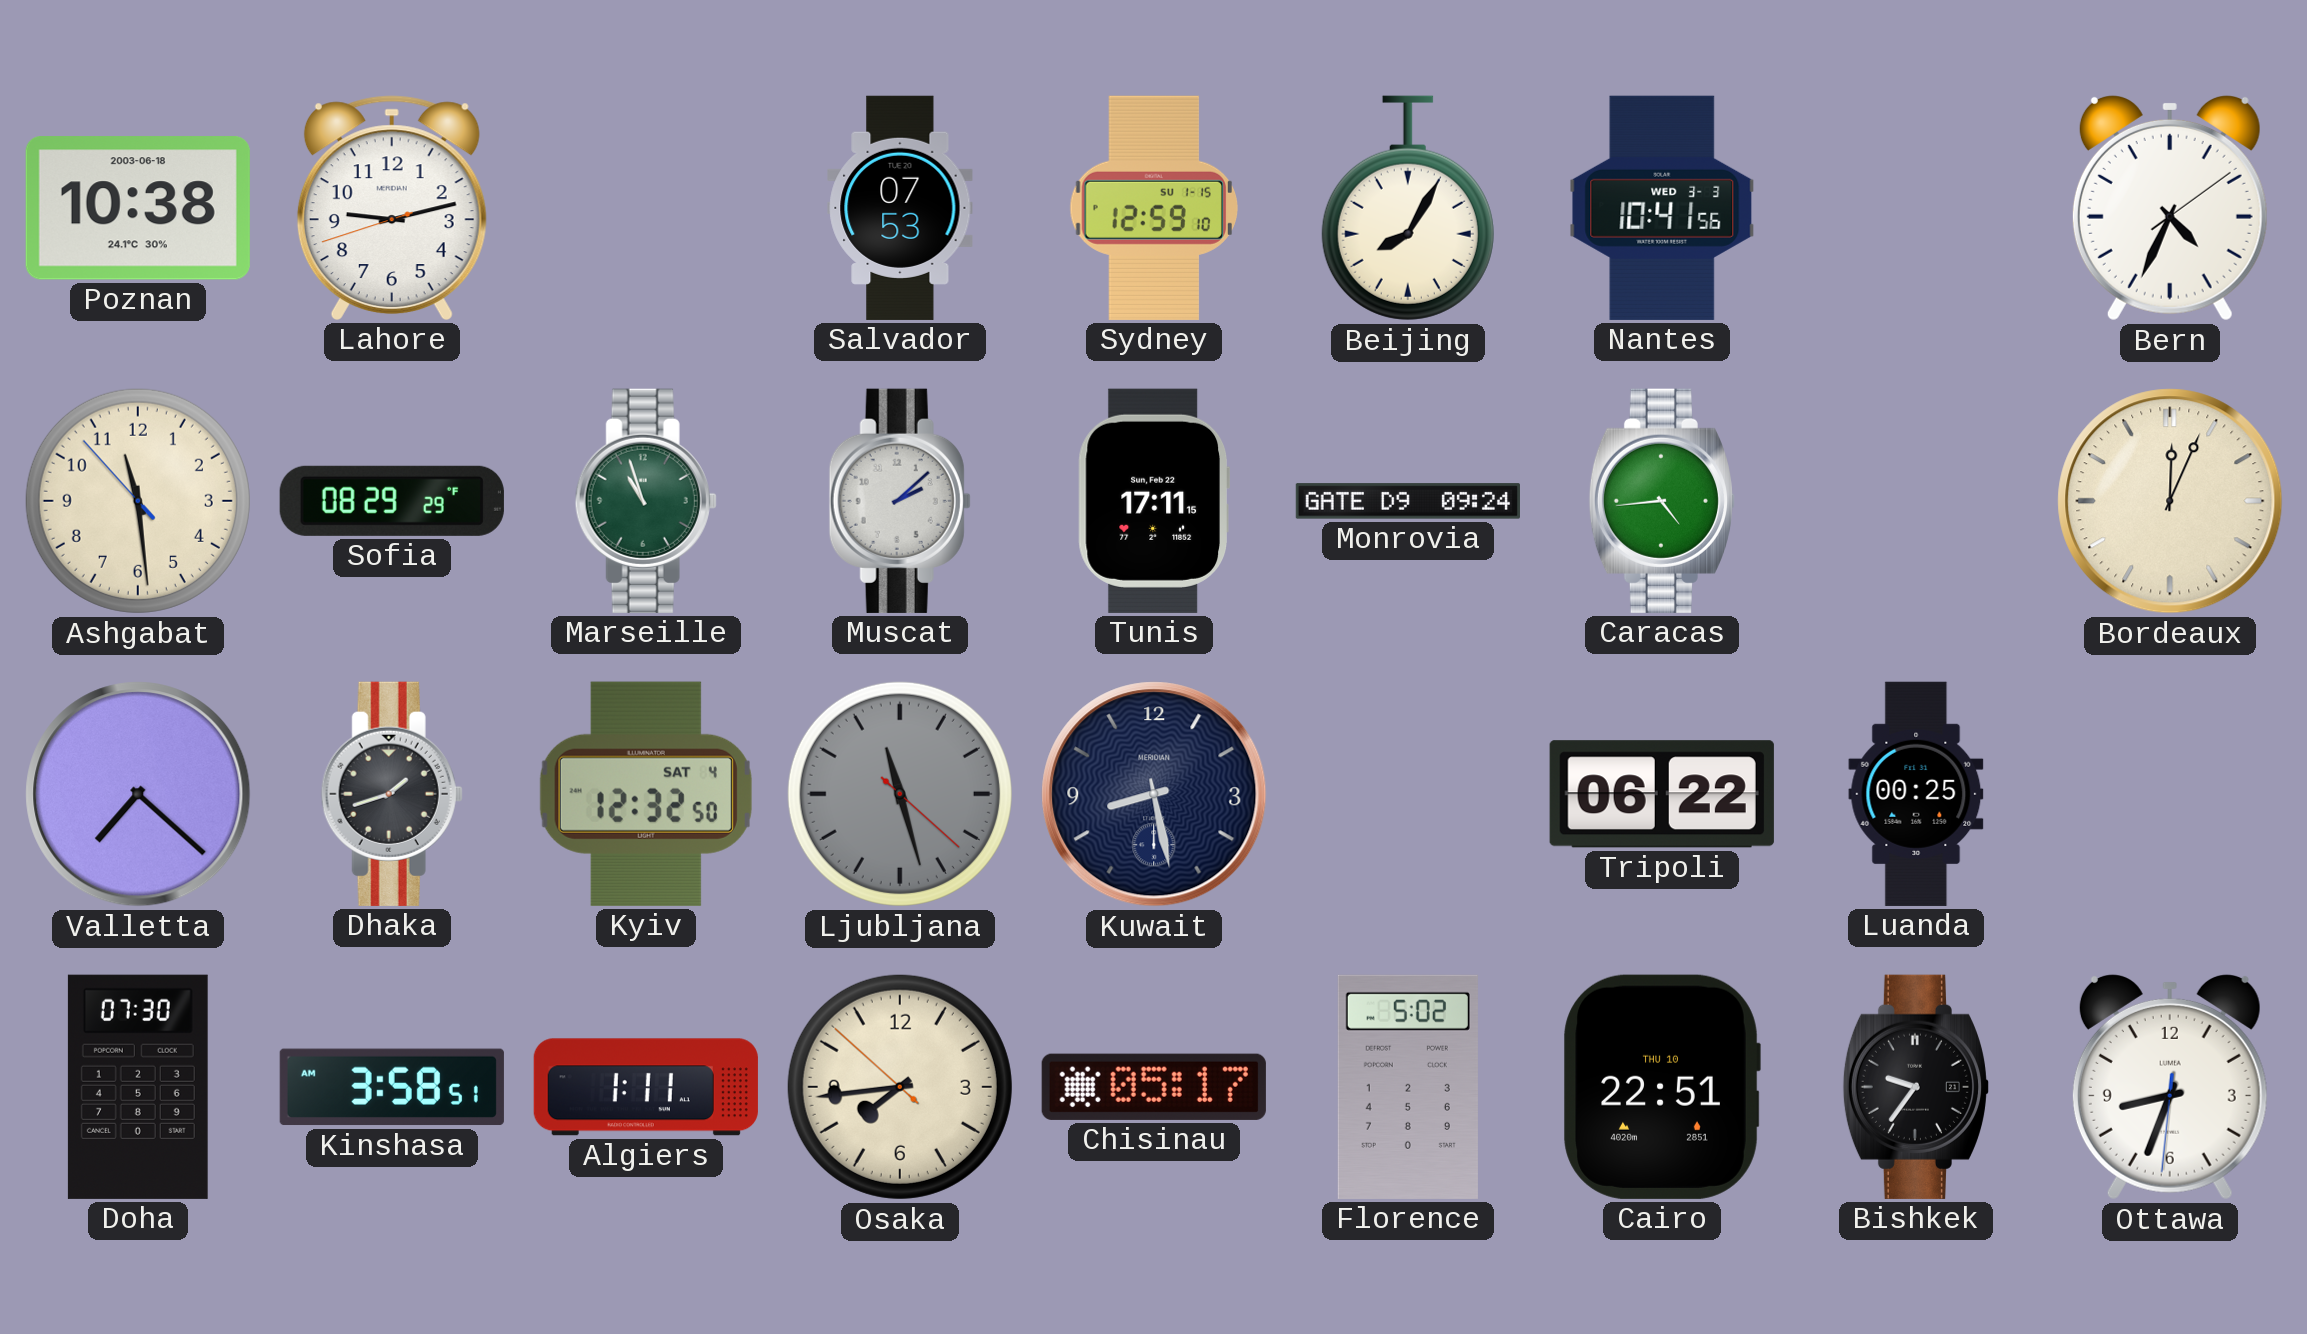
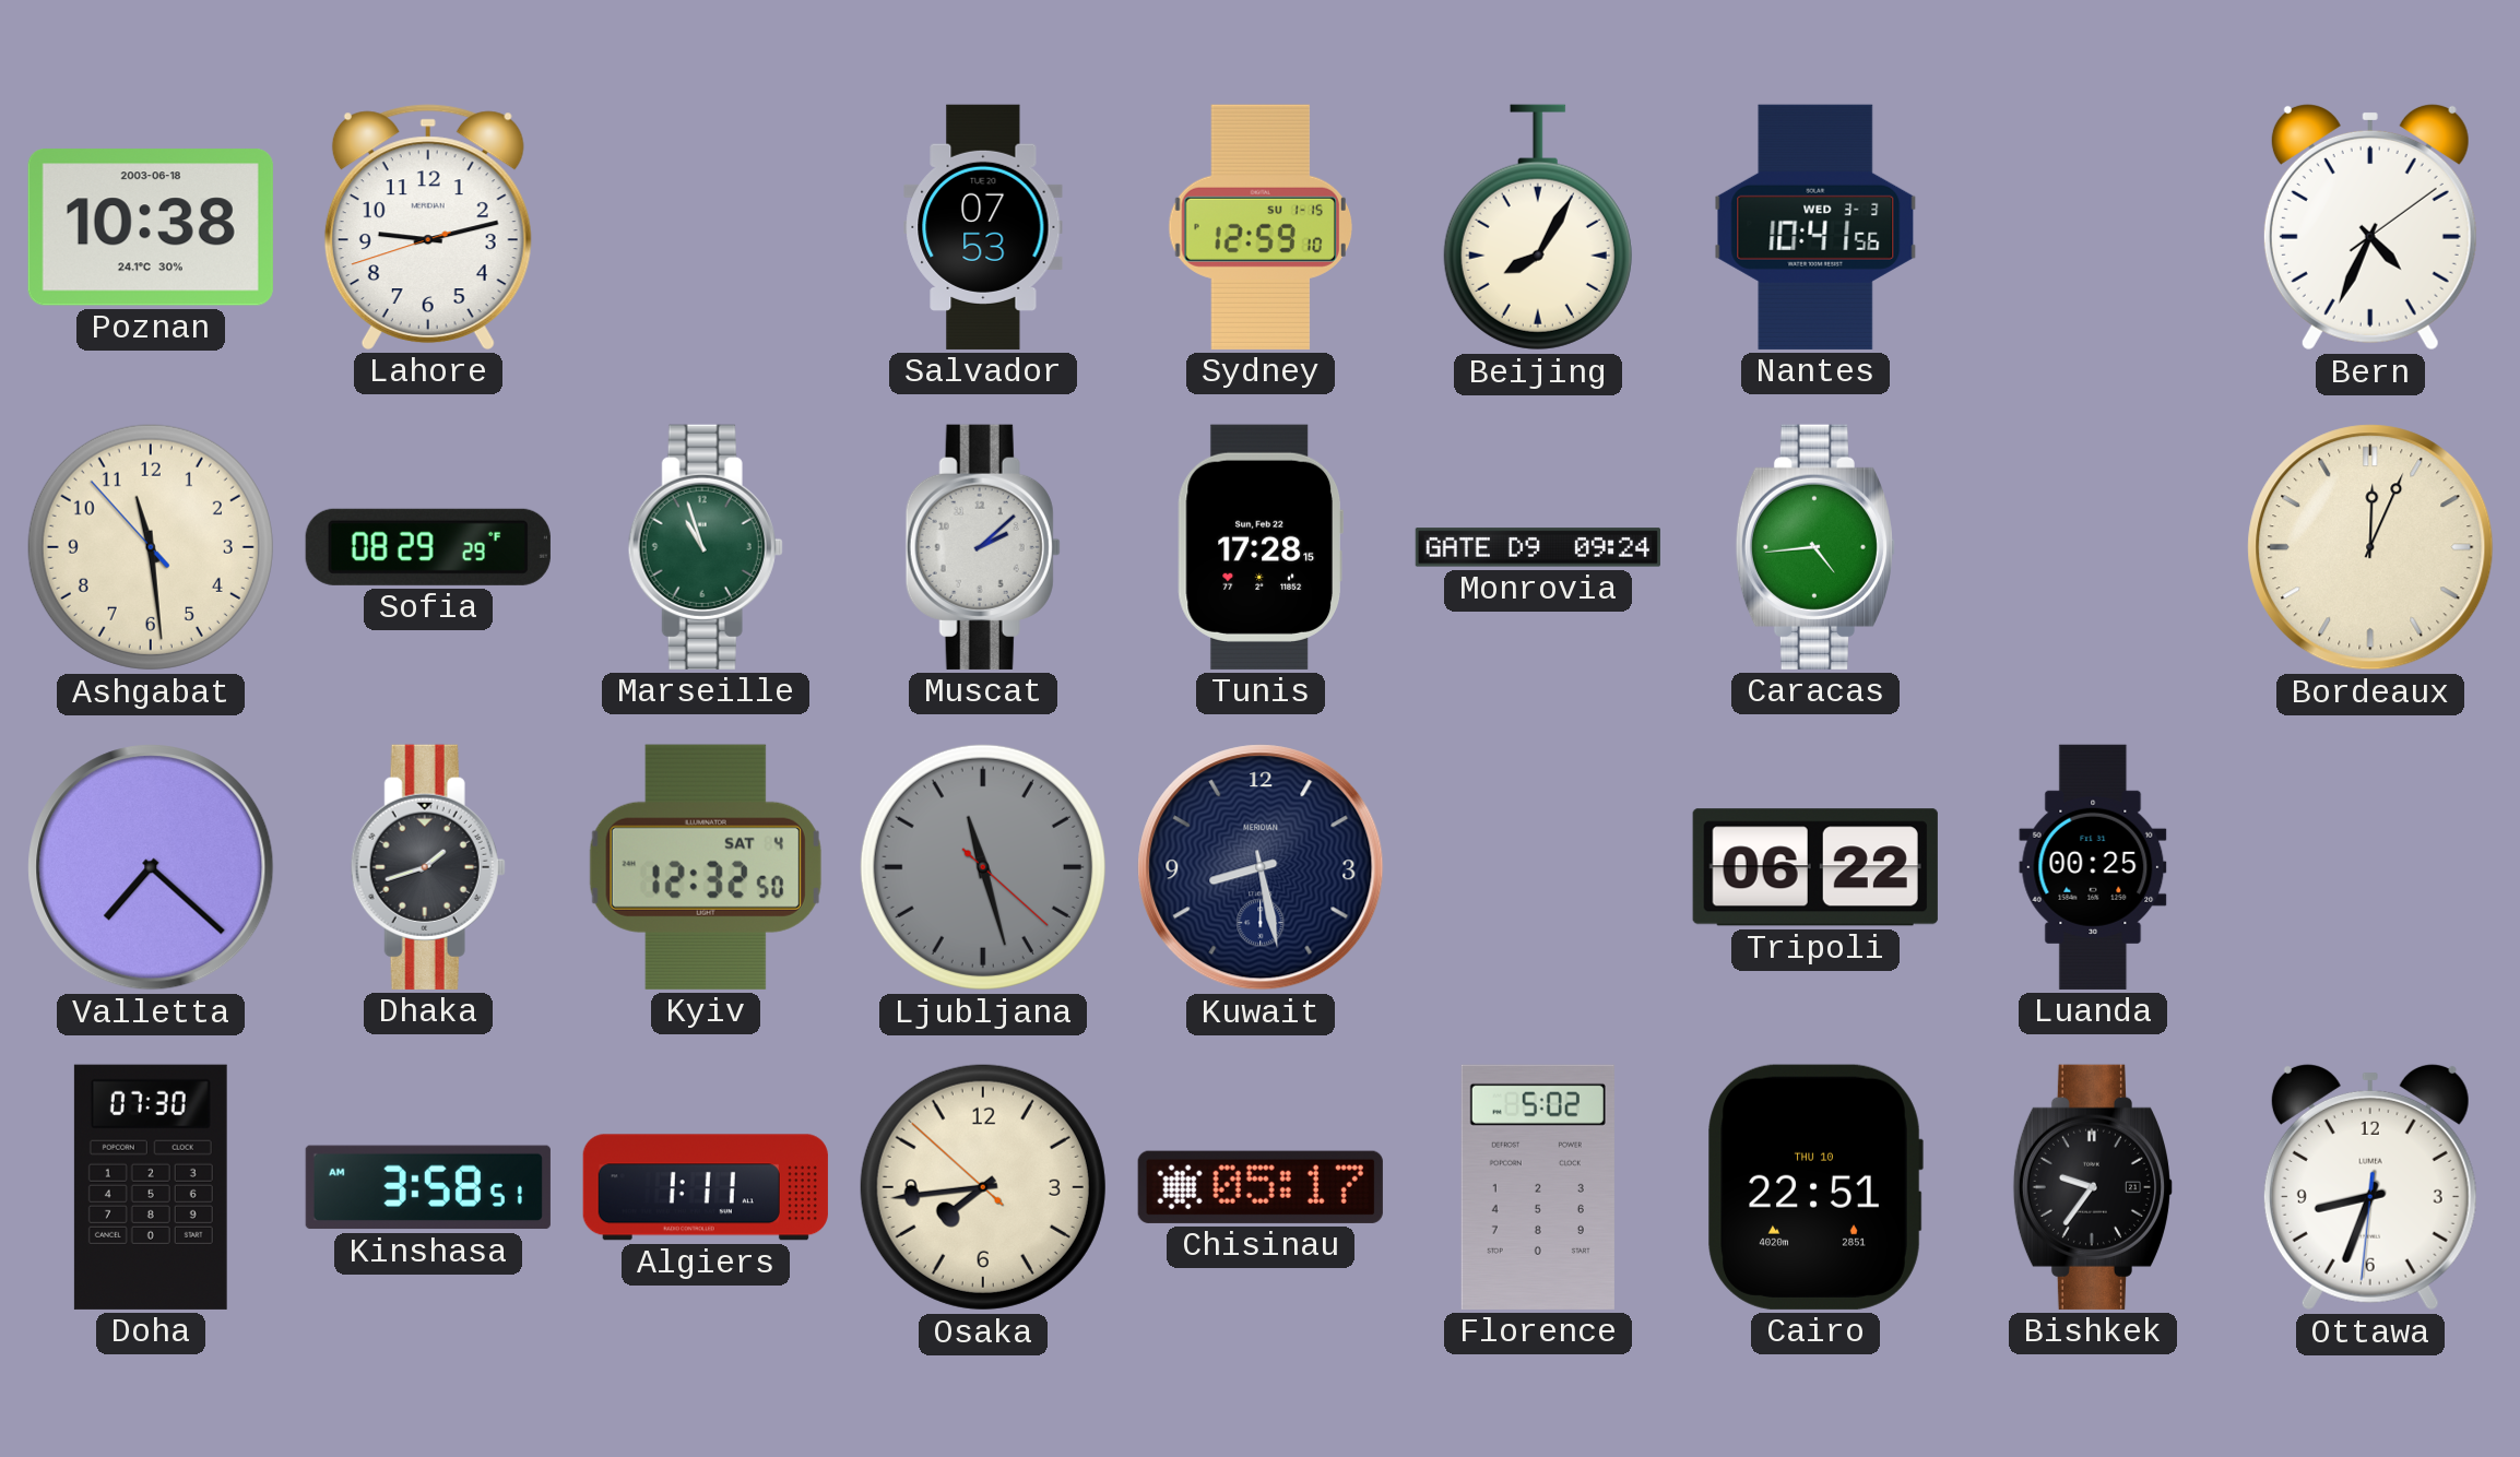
Tunis: 17:11 -> 17:28
